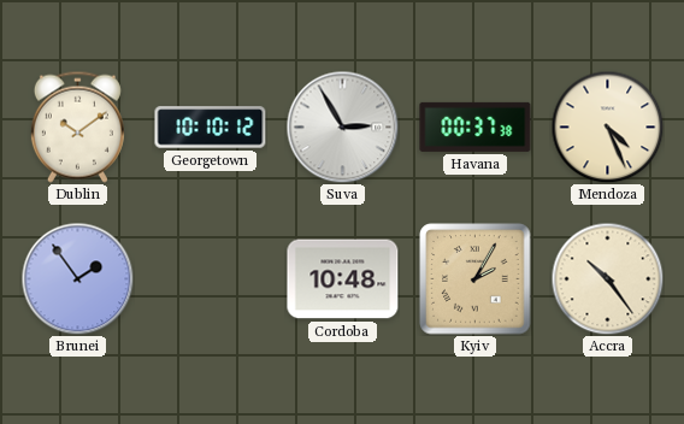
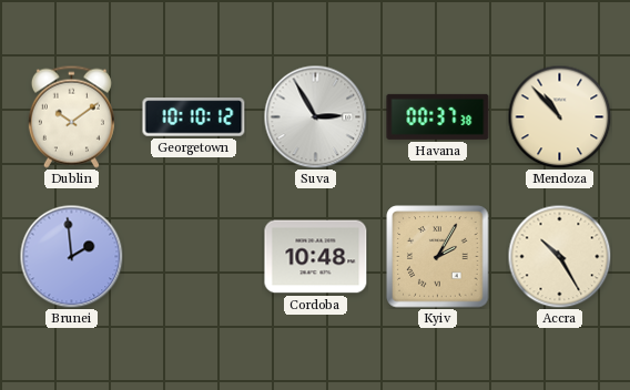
Mendoza: 4:26 -> 10:53
Brunei: 1:54 -> 1:59
Accra: 10:24 -> 10:25
